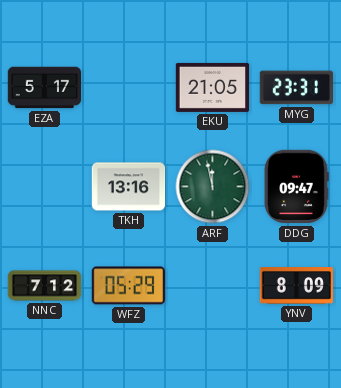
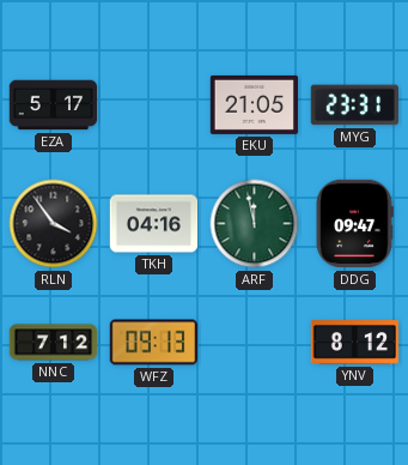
RLN: none -> 3:54
TKH: 13:16 -> 04:16
WFZ: 05:29 -> 09:13
YNV: 8:09 -> 8:12
